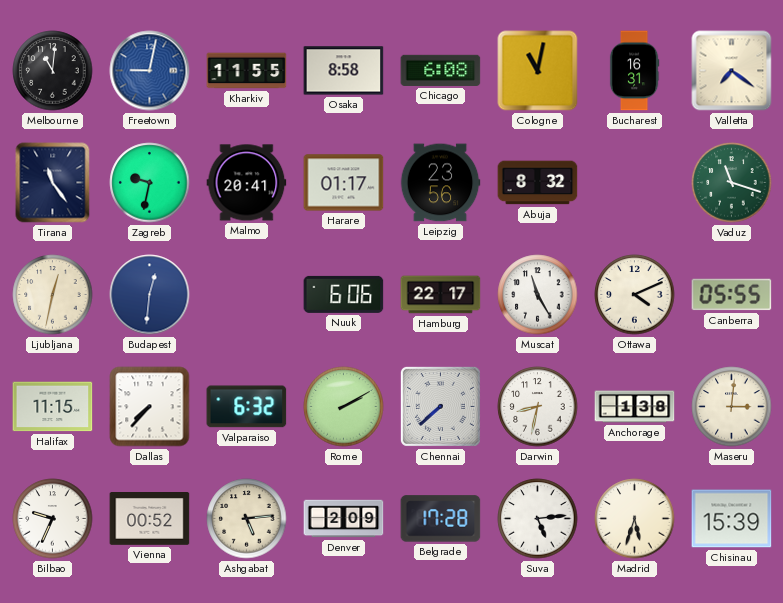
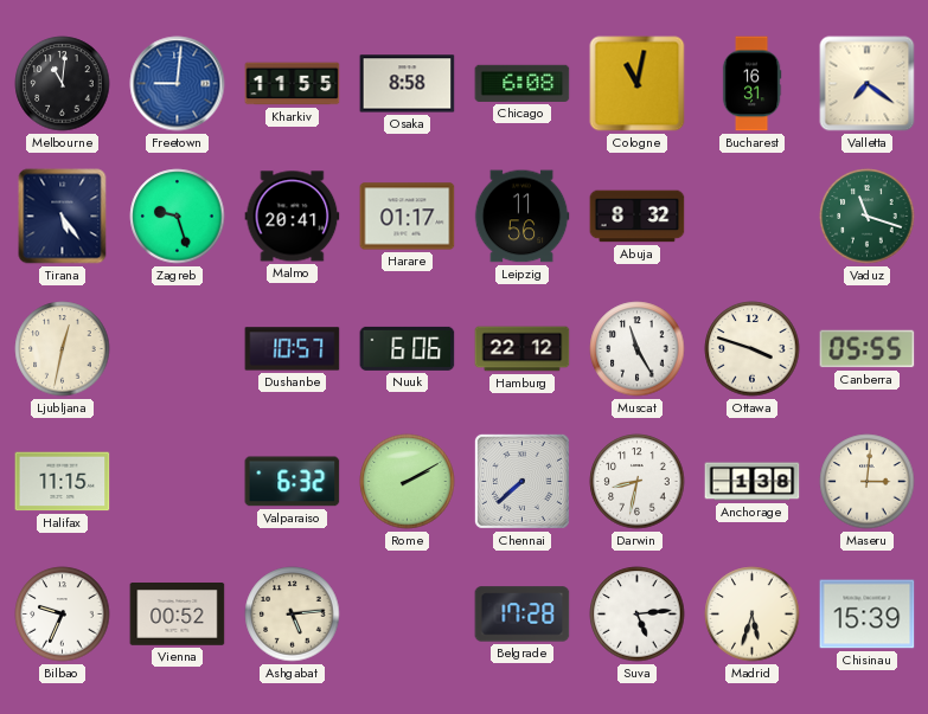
Freetown: 9:02 -> 9:01
Tirana: 11:24 -> 5:24
Zagreb: 9:32 -> 9:27
Leipzig: 23:56 -> 11:56
Budapest: 12:31 -> none
Dushanbe: none -> 10:57
Hamburg: 22:17 -> 22:12
Ottawa: 4:11 -> 3:48
Dallas: 7:37 -> none
Denver: 2:09 -> none
